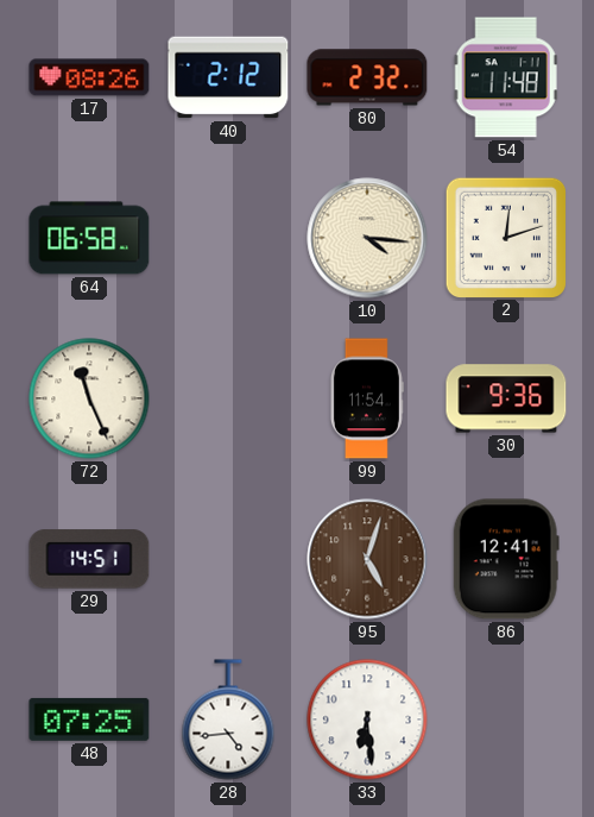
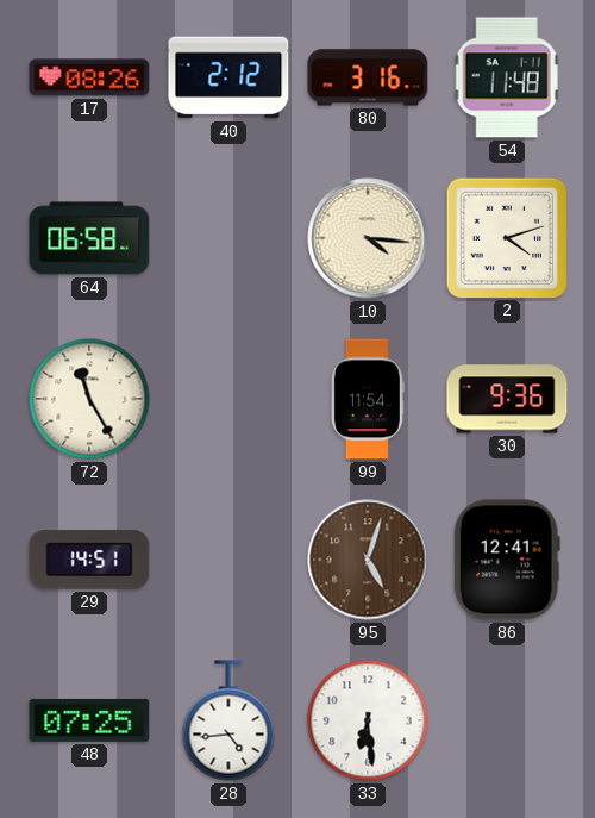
80: 2:32 -> 3:16
2: 12:12 -> 4:12
72: 11:26 -> 11:25
